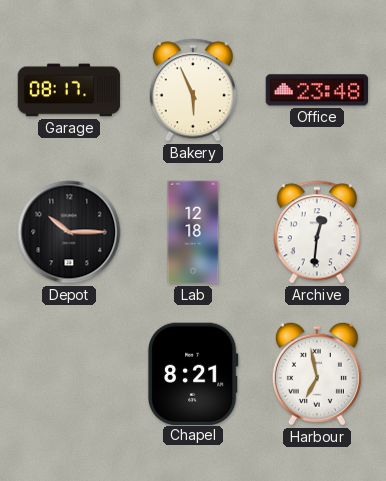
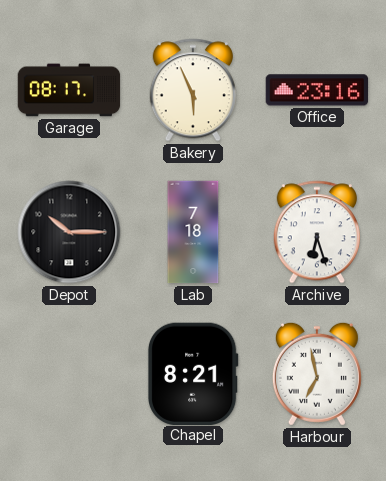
Office: 23:48 -> 23:16
Lab: 12:18 -> 7:18
Archive: 12:31 -> 6:27
